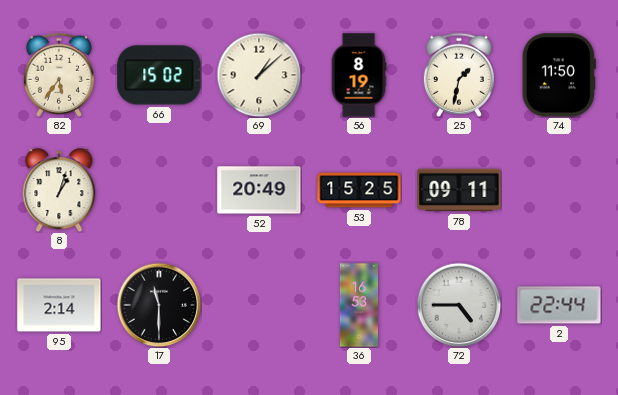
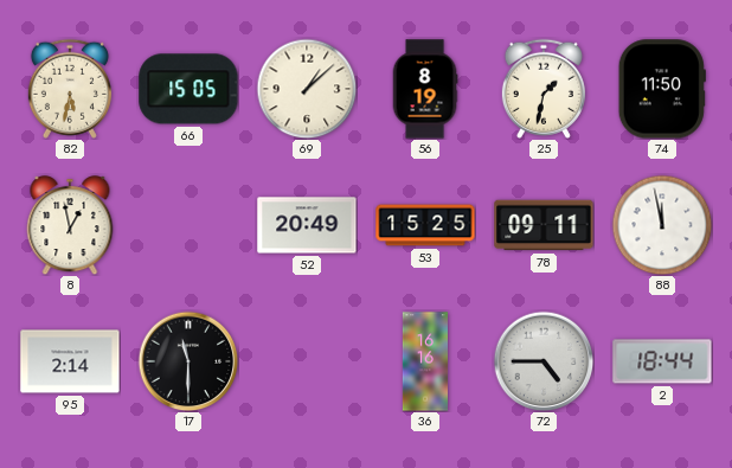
82: 5:36 -> 5:32
66: 15:02 -> 15:05
8: 1:03 -> 12:58
88: none -> 11:58
36: 16:53 -> 16:16
2: 22:44 -> 18:44
